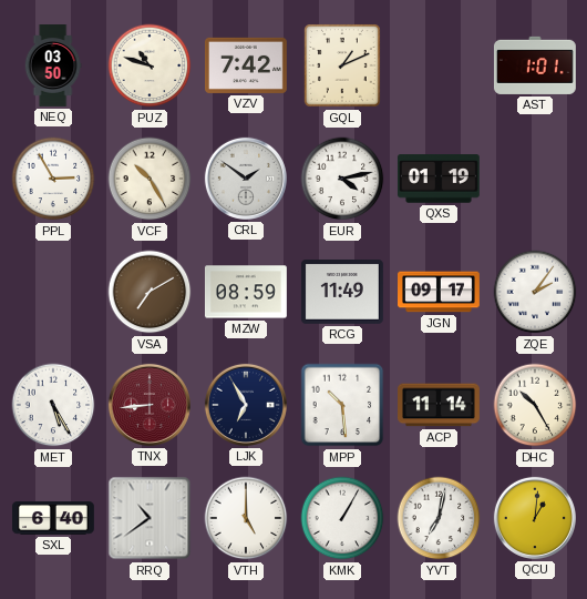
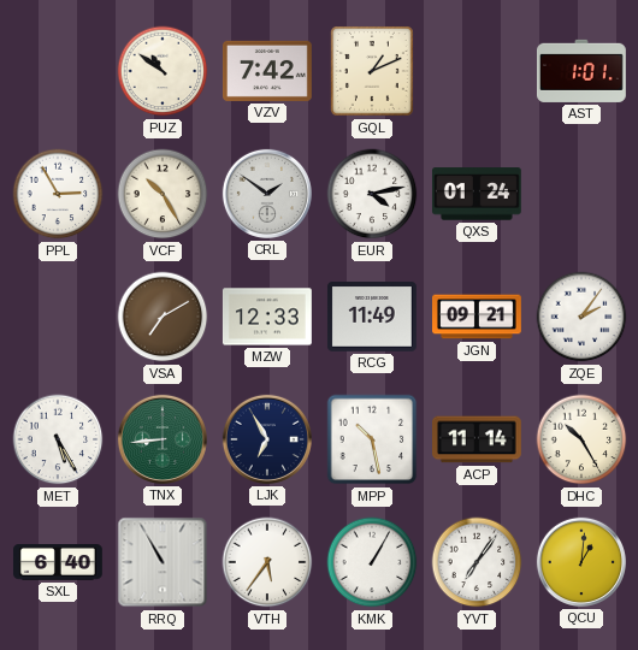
NEQ: 03:50 -> none
PUZ: 10:48 -> 10:51
QXS: 01:19 -> 01:24
MZW: 08:59 -> 12:33
JGN: 09:17 -> 09:21
TNX dial: burgundy -> green
MPP: 10:29 -> 10:28
RRQ: 10:39 -> 10:55
VTH: 5:00 -> 5:36
YVT: 7:02 -> 7:06
